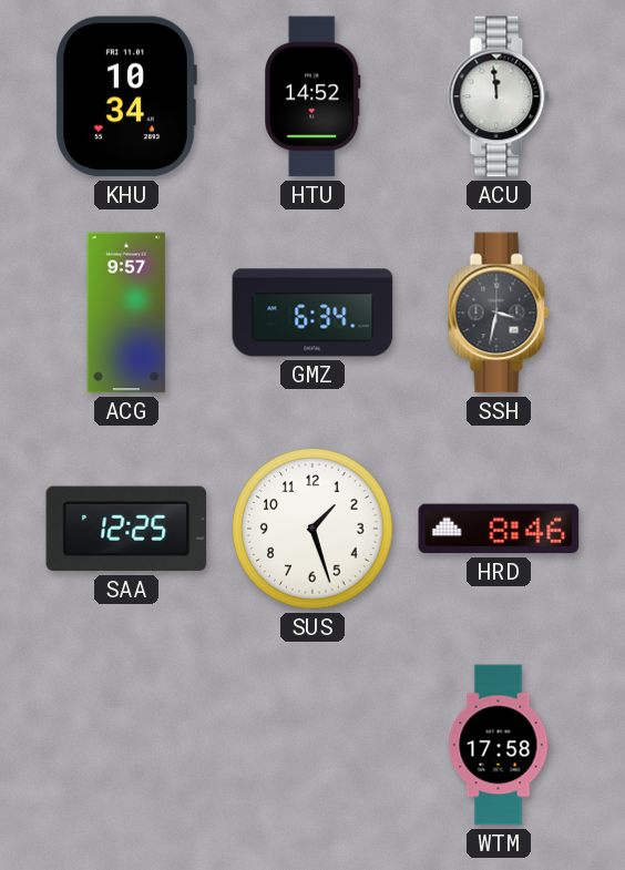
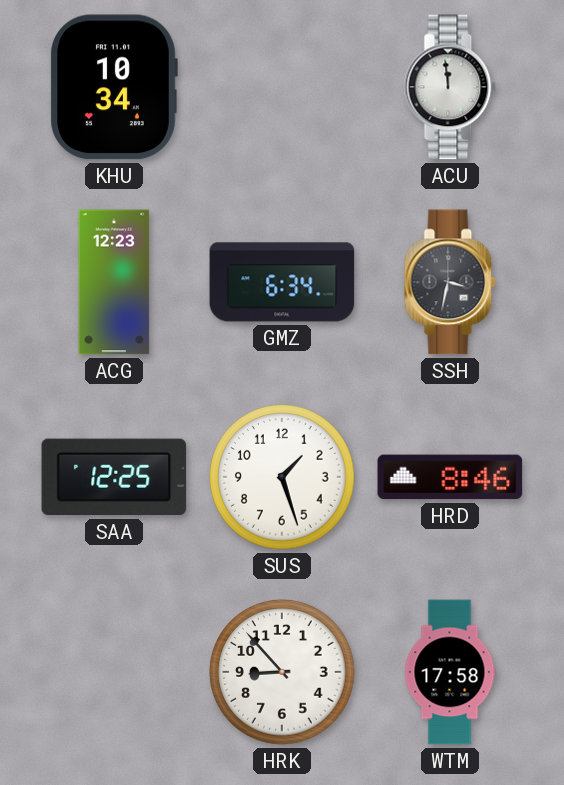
HTU: 14:52 -> none
ACG: 9:57 -> 12:23
HRK: none -> 8:53
